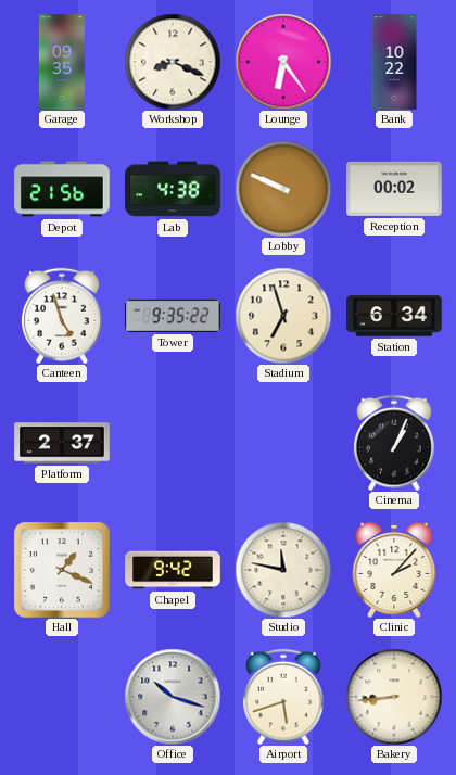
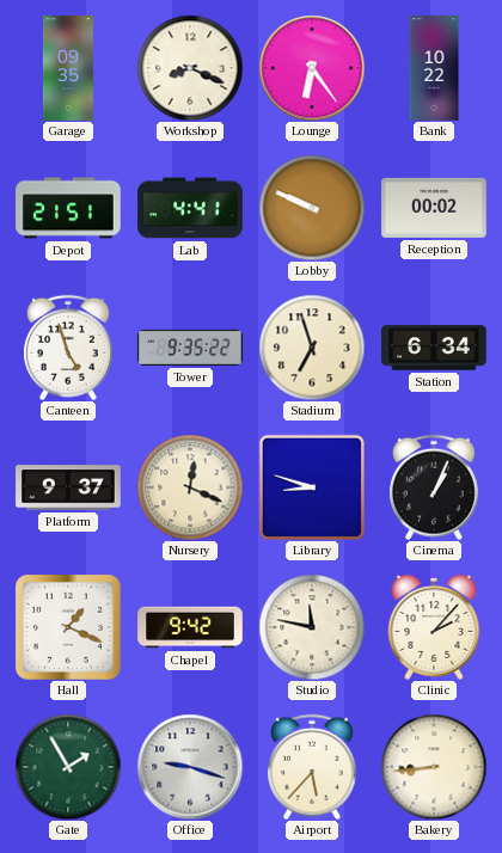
Depot: 21:56 -> 21:51
Lab: 4:38 -> 4:41
Platform: 2:37 -> 9:37
Nursery: none -> 12:19
Library: none -> 8:48
Gate: none -> 1:55
Office: 10:18 -> 9:18
Airport: 5:42 -> 5:37
